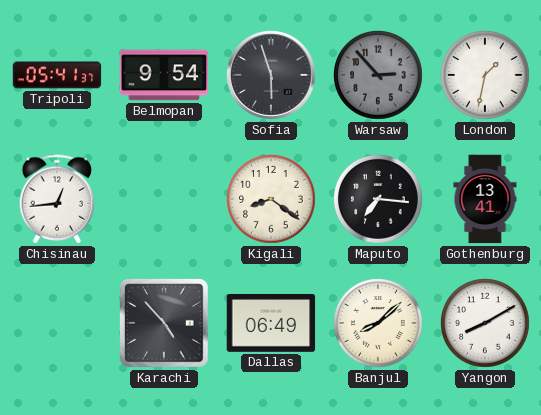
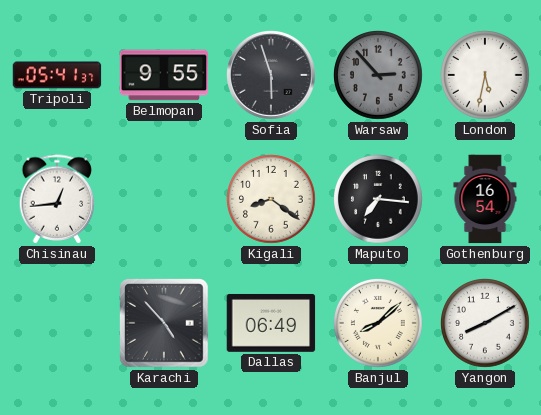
Belmopan: 9:54 -> 9:55
London: 1:32 -> 5:32
Gothenburg: 13:41 -> 16:54
